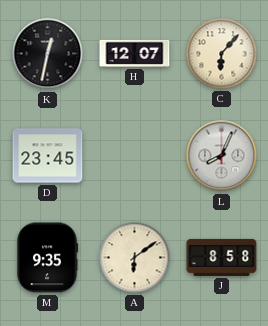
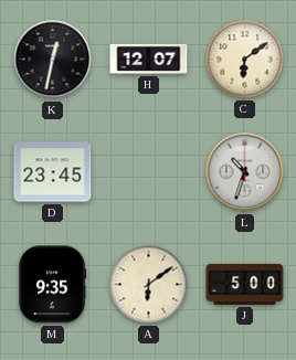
C: 6:07 -> 6:09
L: 8:04 -> 10:33
J: 8:58 -> 5:00
